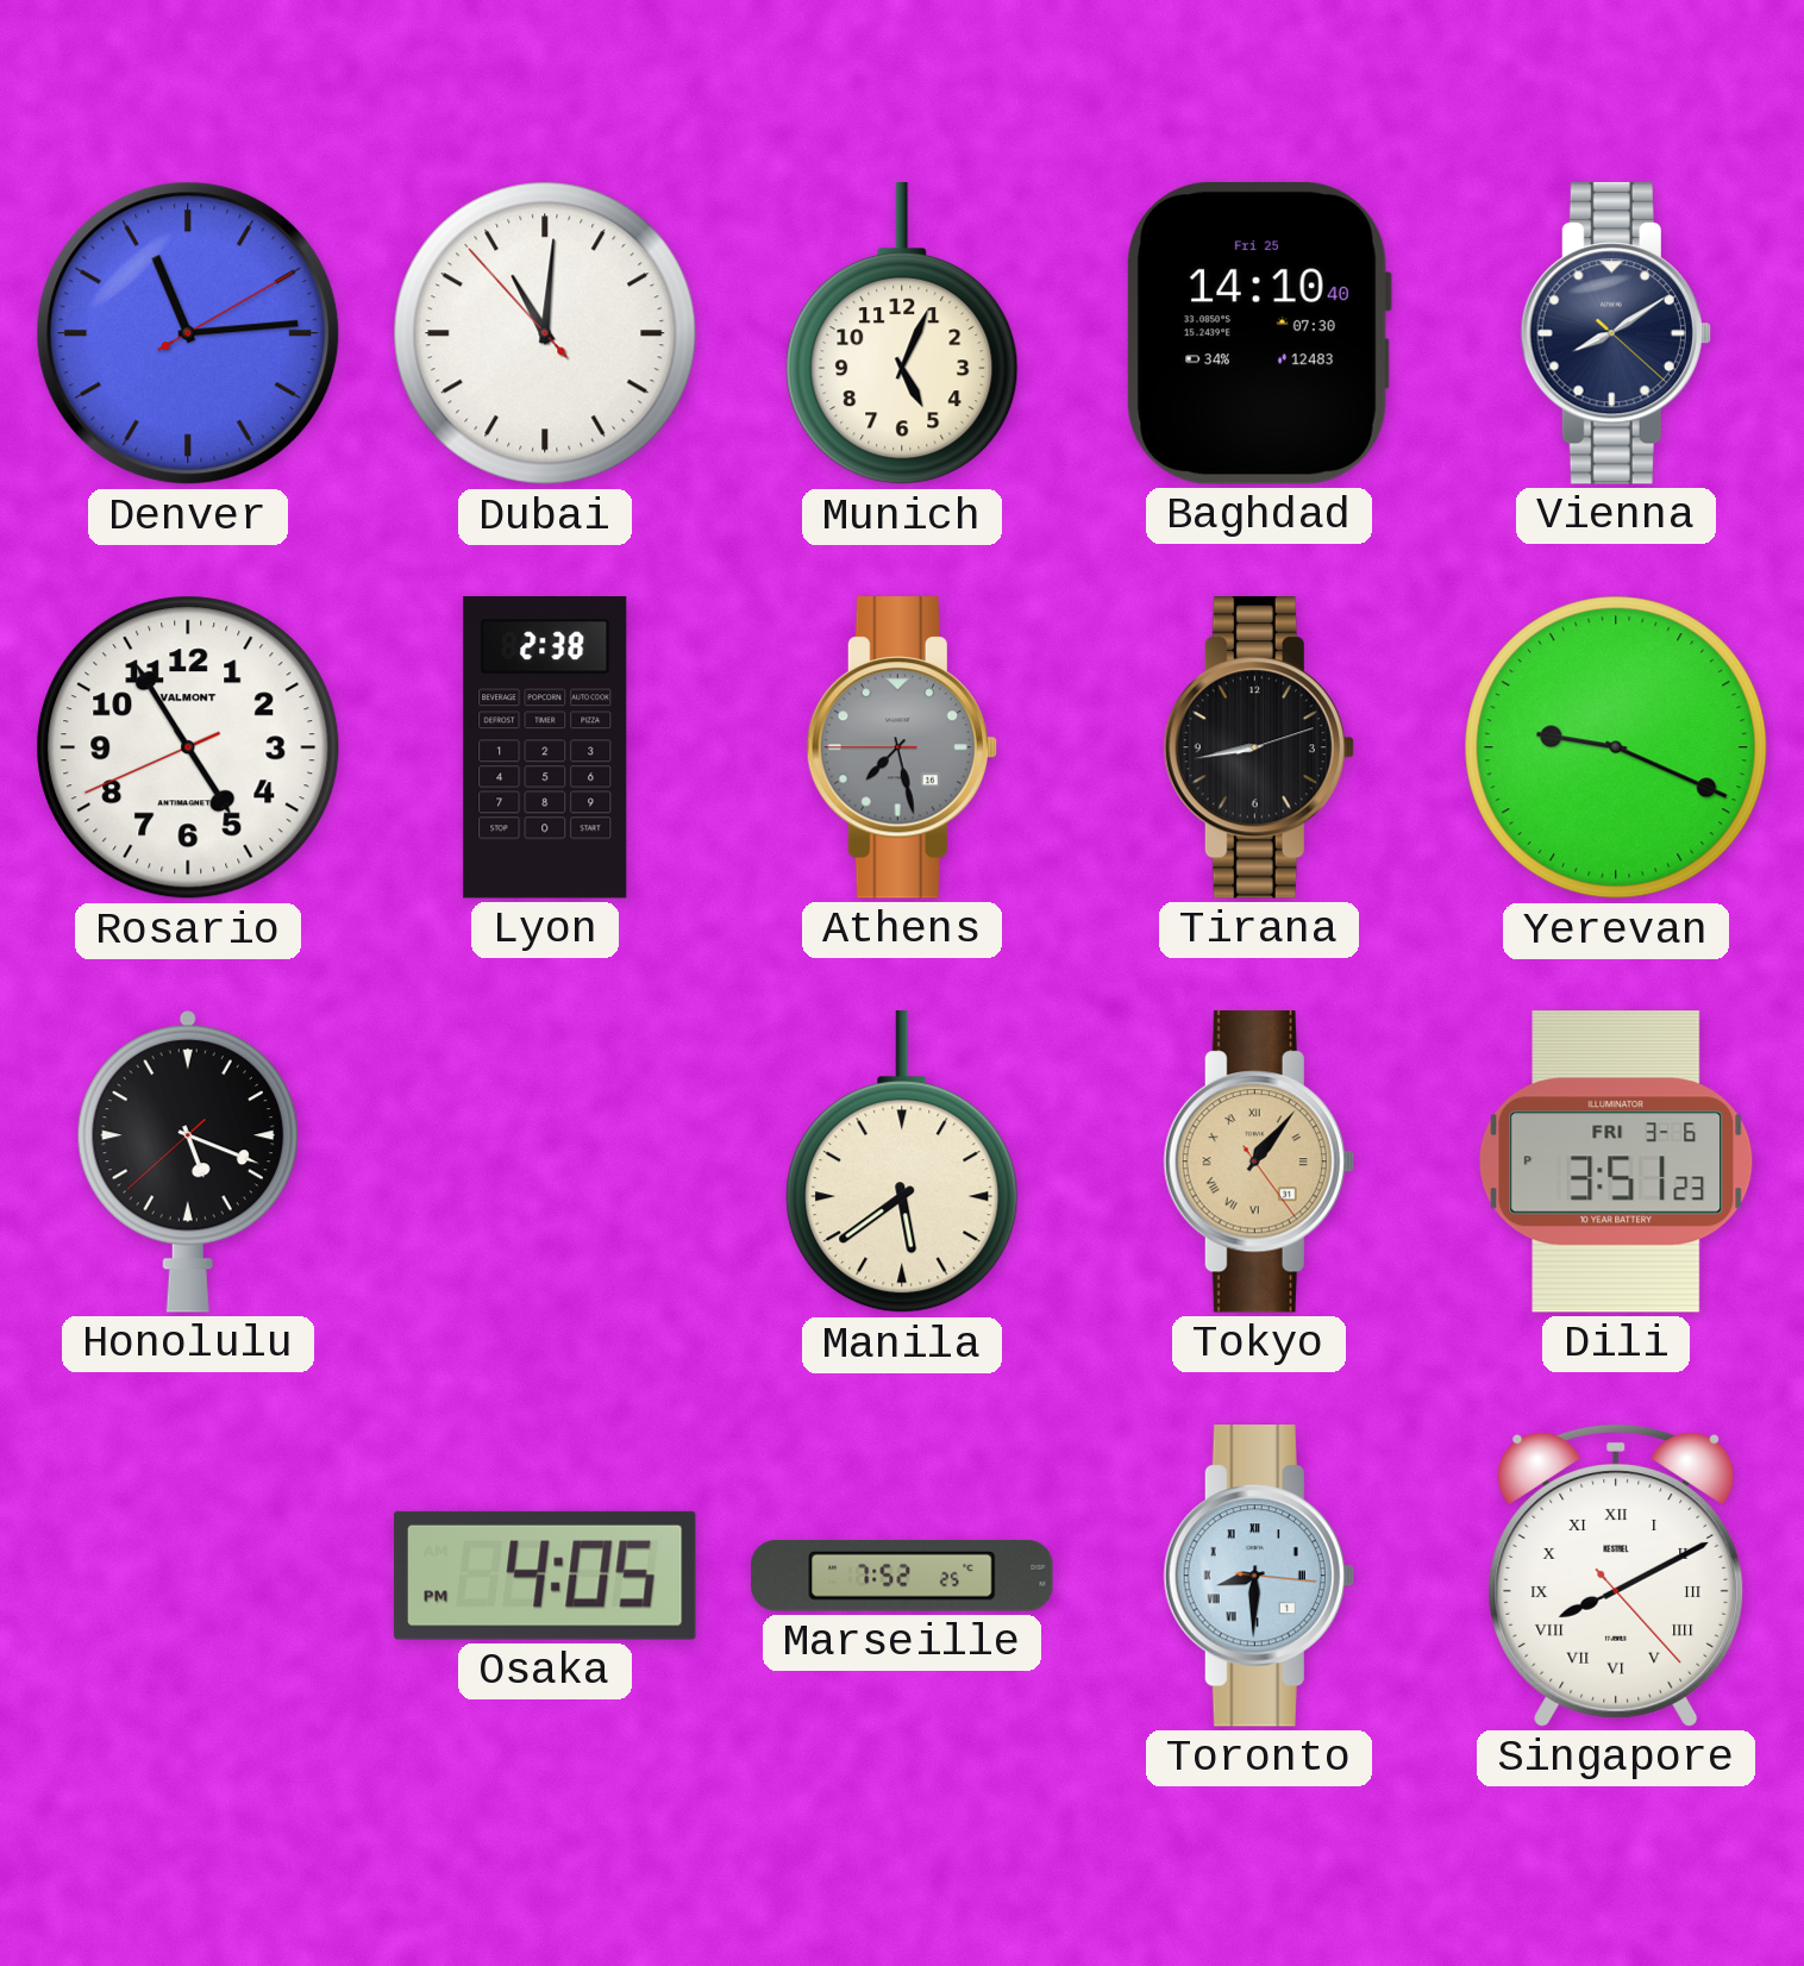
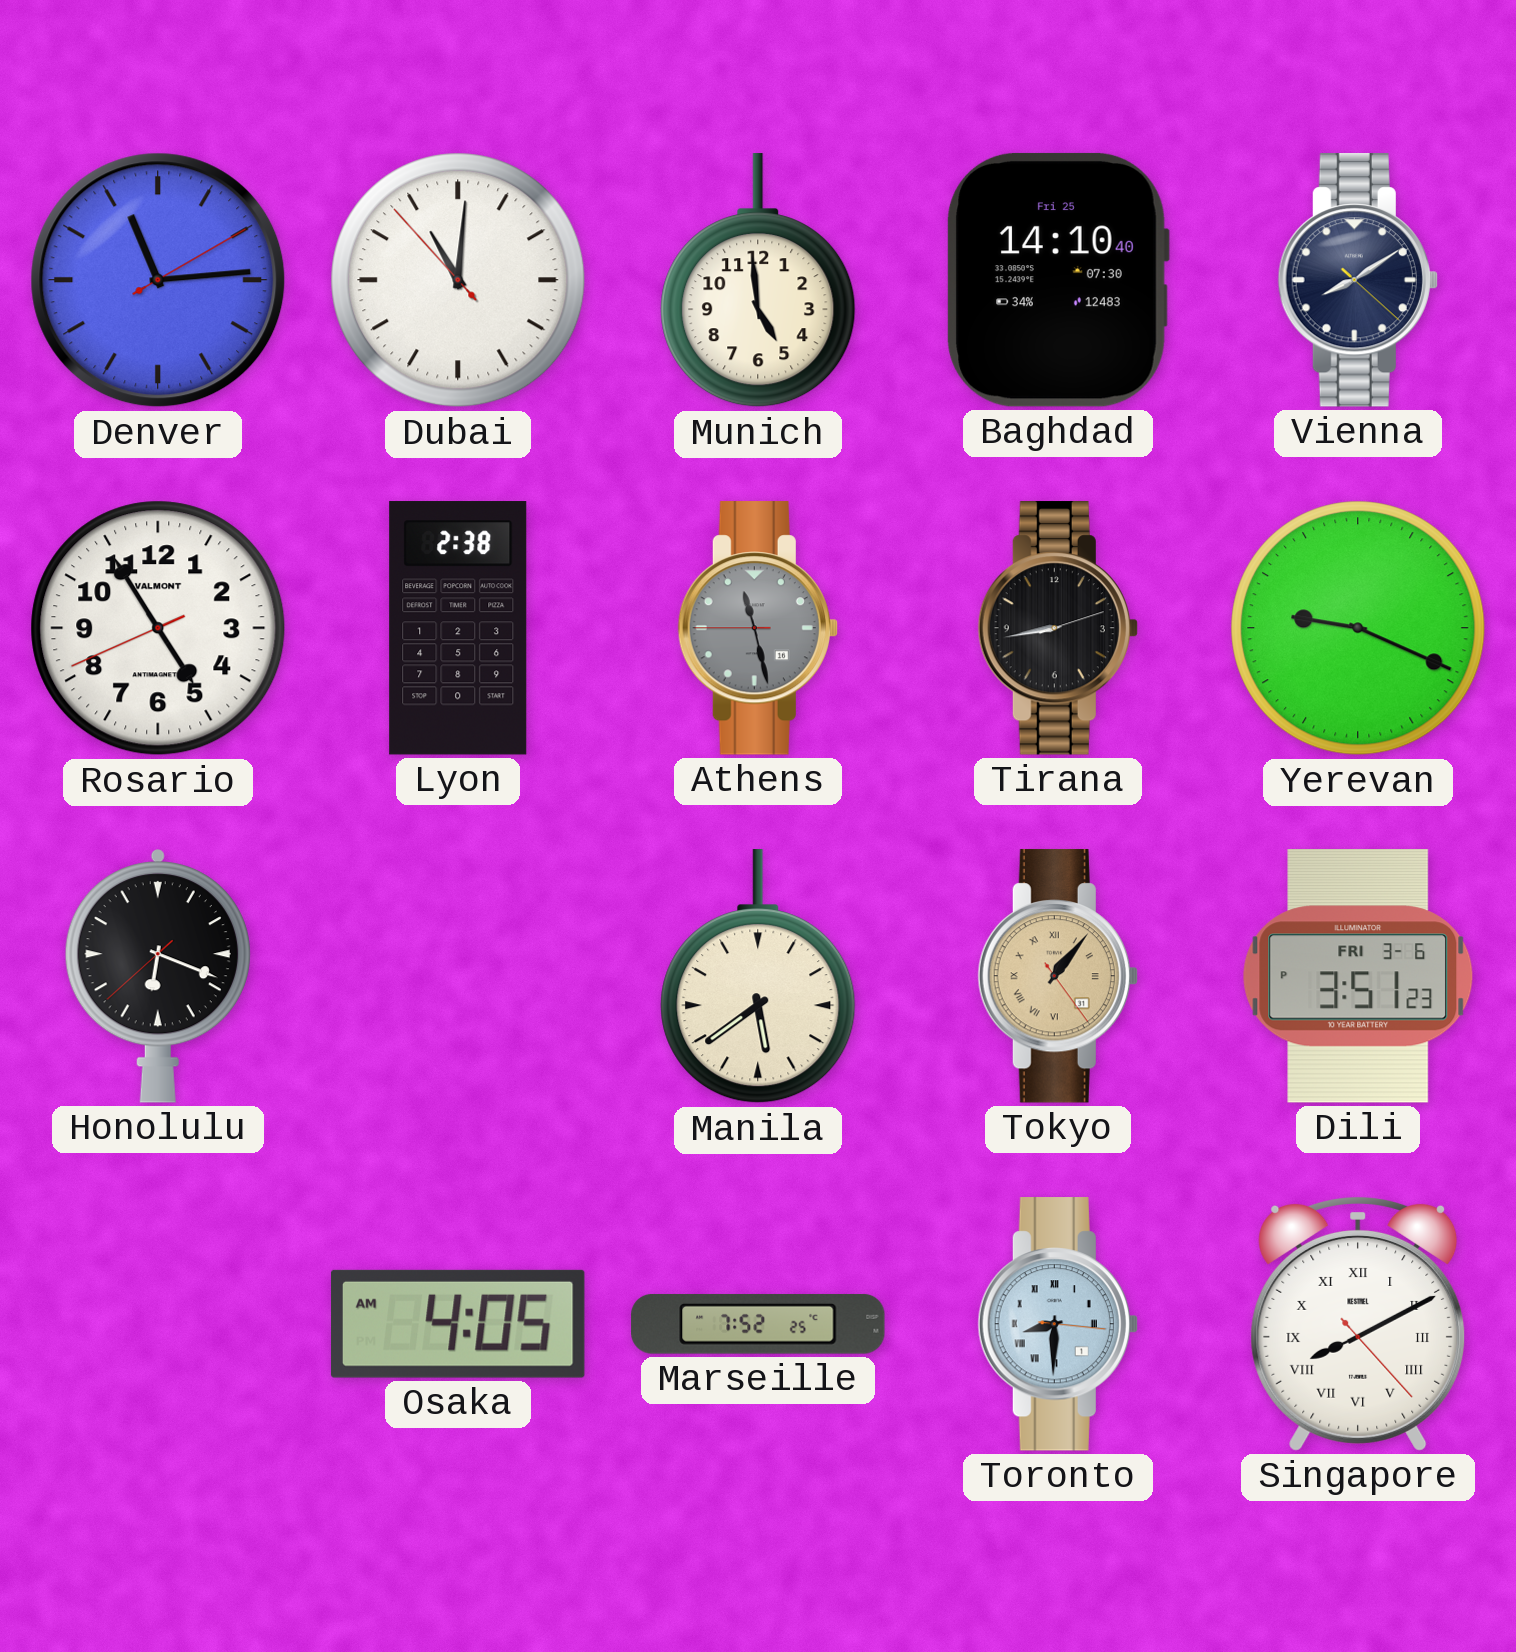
Munich: 5:04 -> 4:59
Athens: 7:27 -> 11:27
Honolulu: 5:18 -> 6:18
Osaka: 4:05 PM -> 4:05 AM
